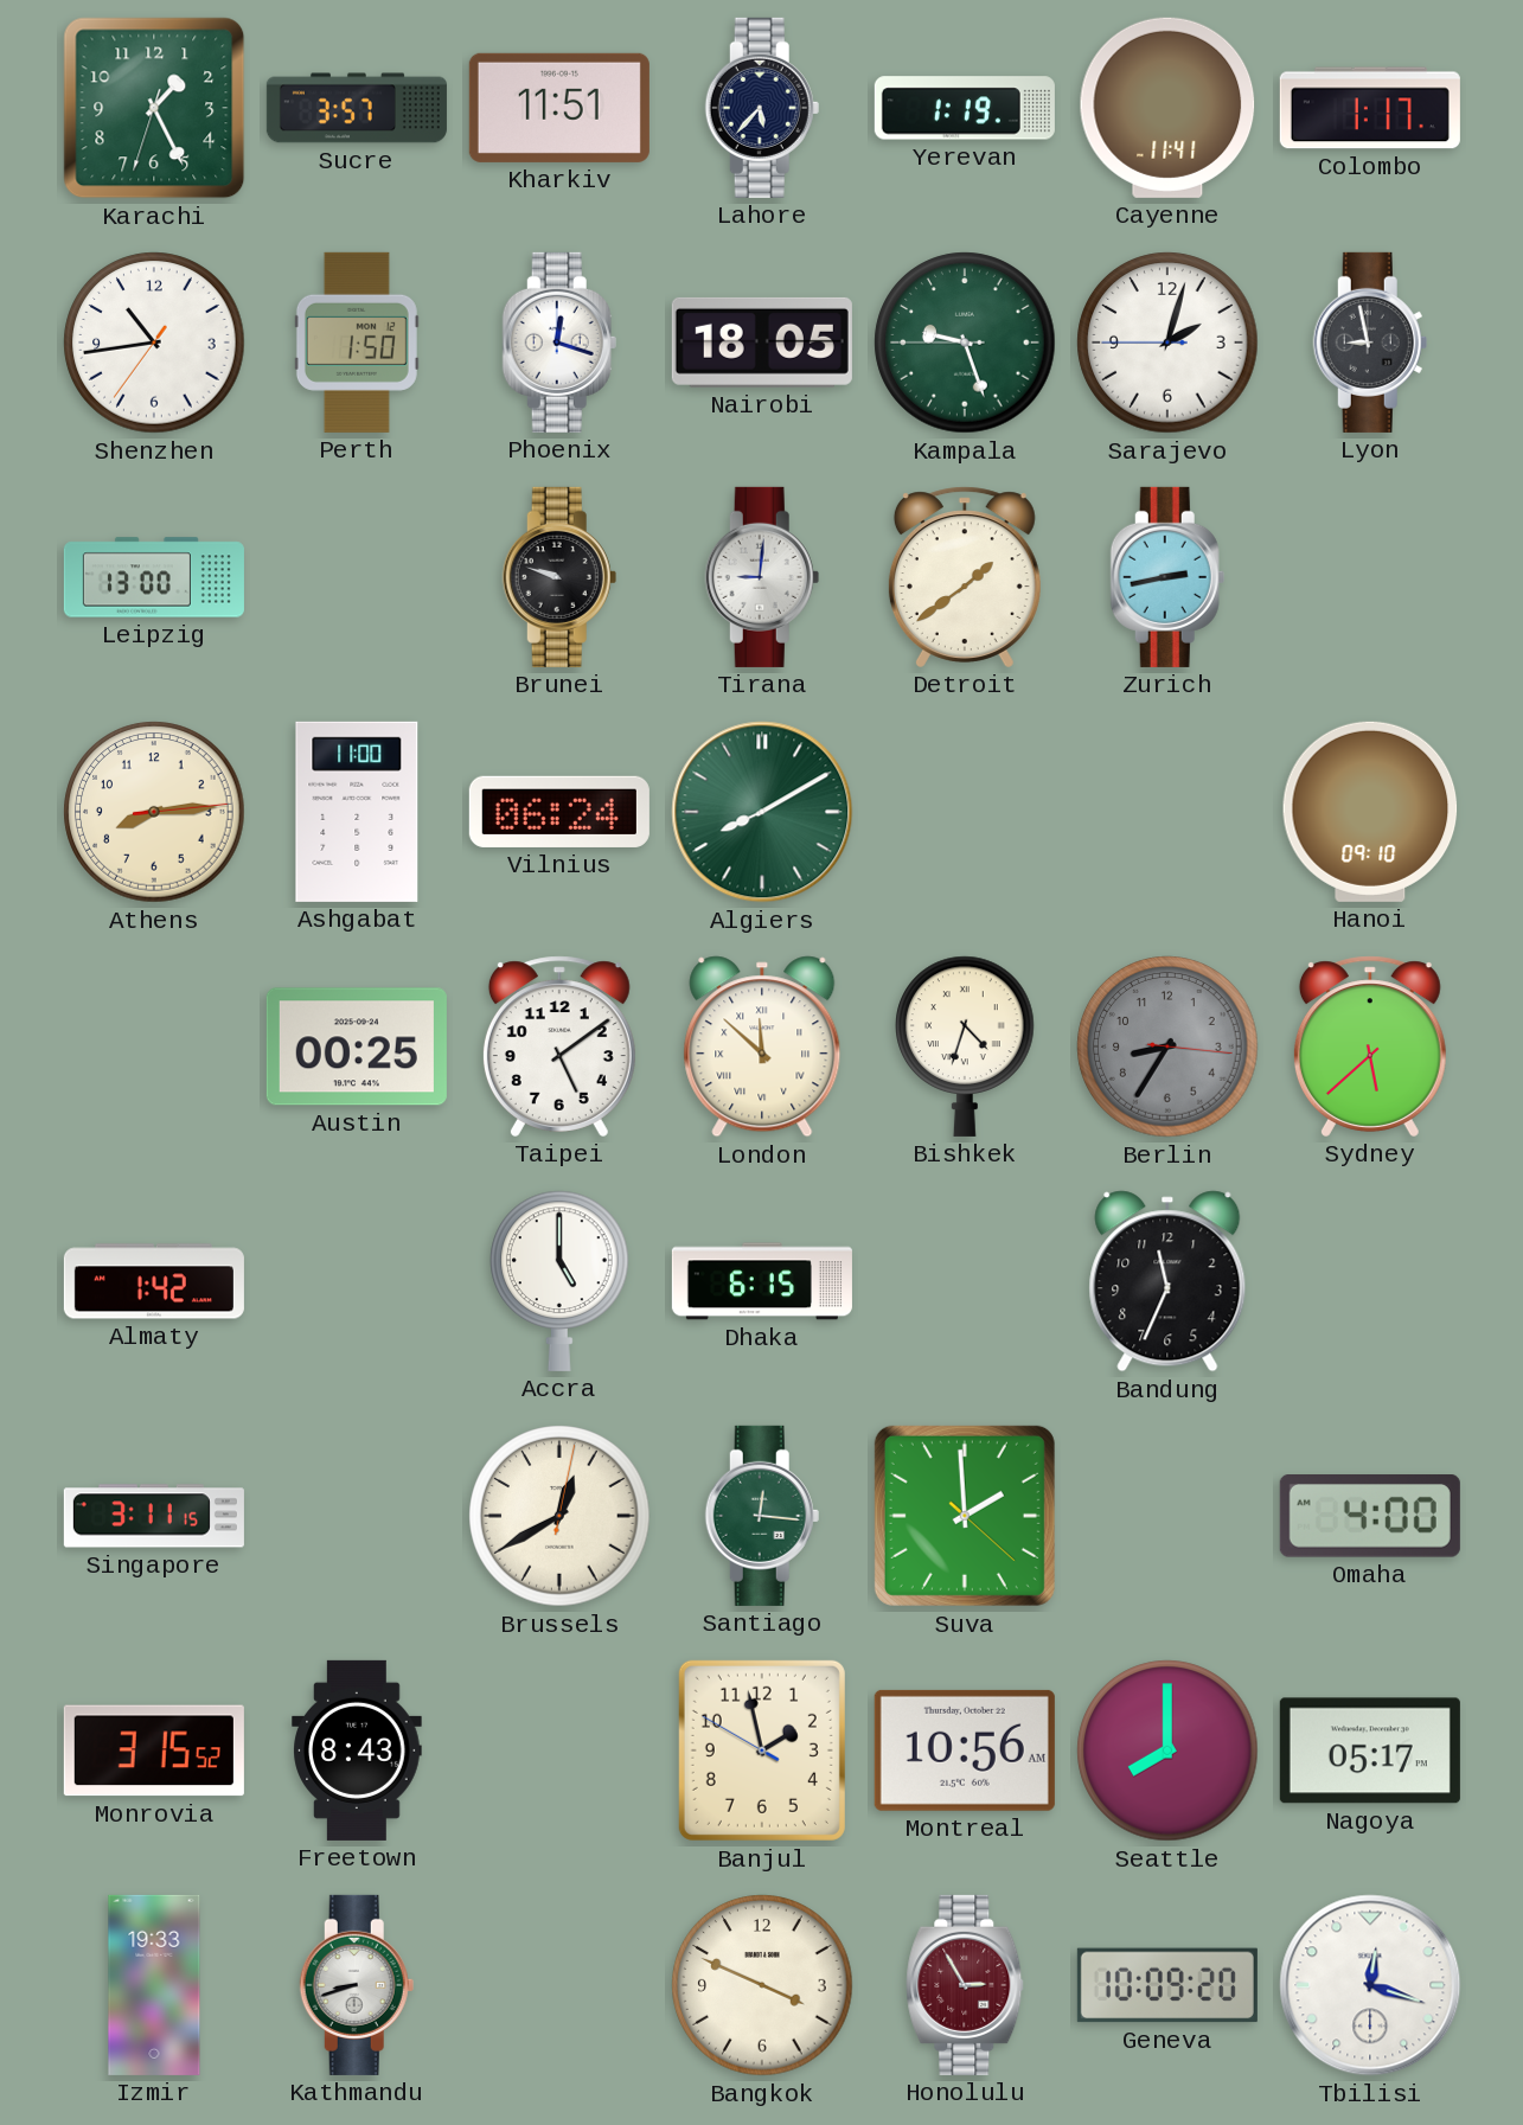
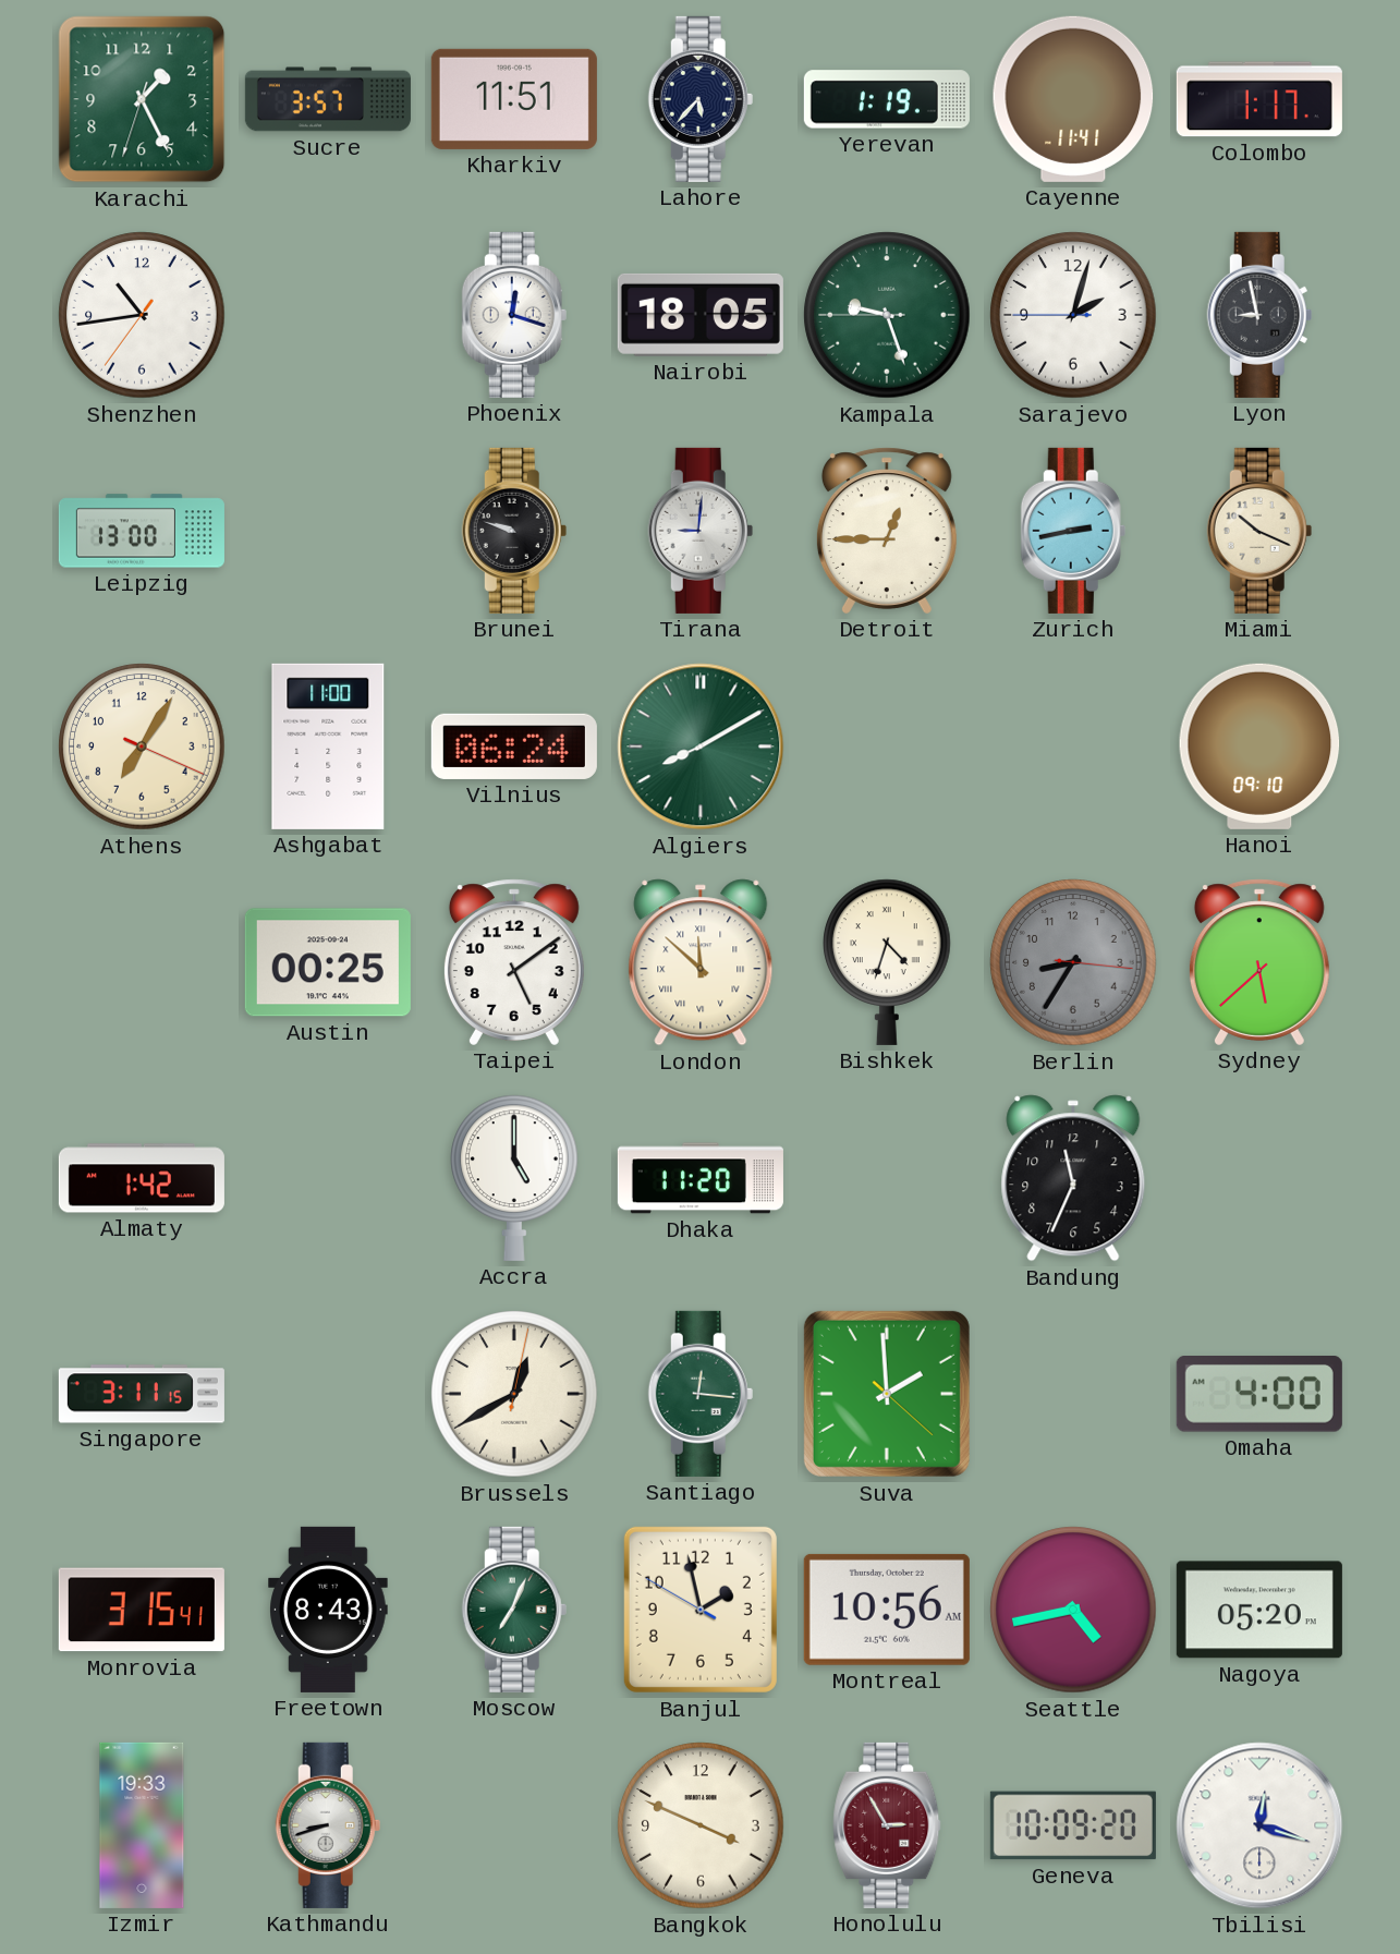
Perth: 1:50 -> none
Detroit: 1:39 -> 12:45
Miami: none -> 10:19
Athens: 8:14 -> 7:05
Dhaka: 6:15 -> 11:20
Monrovia: 3:15:52 -> 3:15:41
Moscow: none -> 7:04
Seattle: 8:00 -> 4:43
Nagoya: 05:17 -> 05:20
